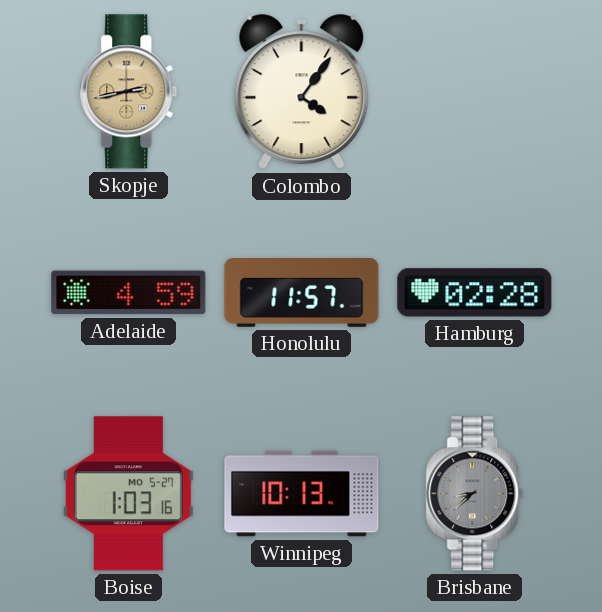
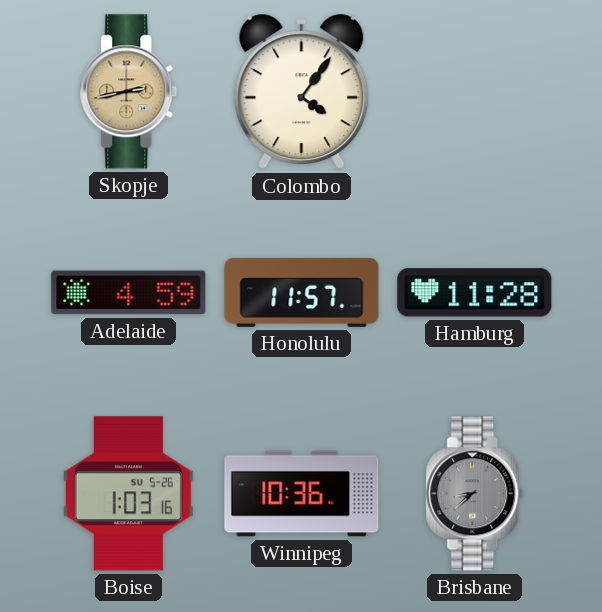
Hamburg: 02:28 -> 11:28
Boise date: MO 5-27 -> SU 5-26
Winnipeg: 10:13 -> 10:36
